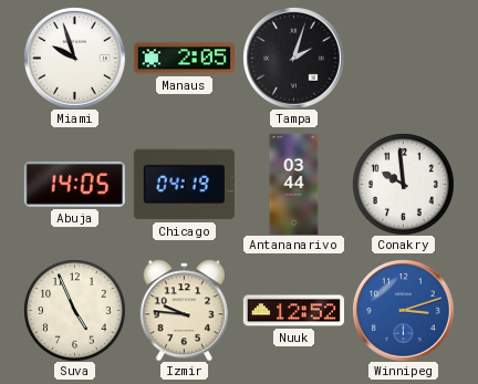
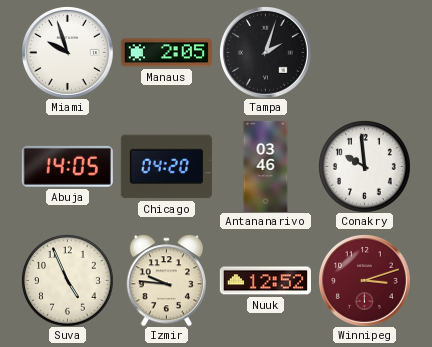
Chicago: 04:19 -> 04:20
Antananarivo: 03:44 -> 03:46
Winnipeg dial: blue -> burgundy
